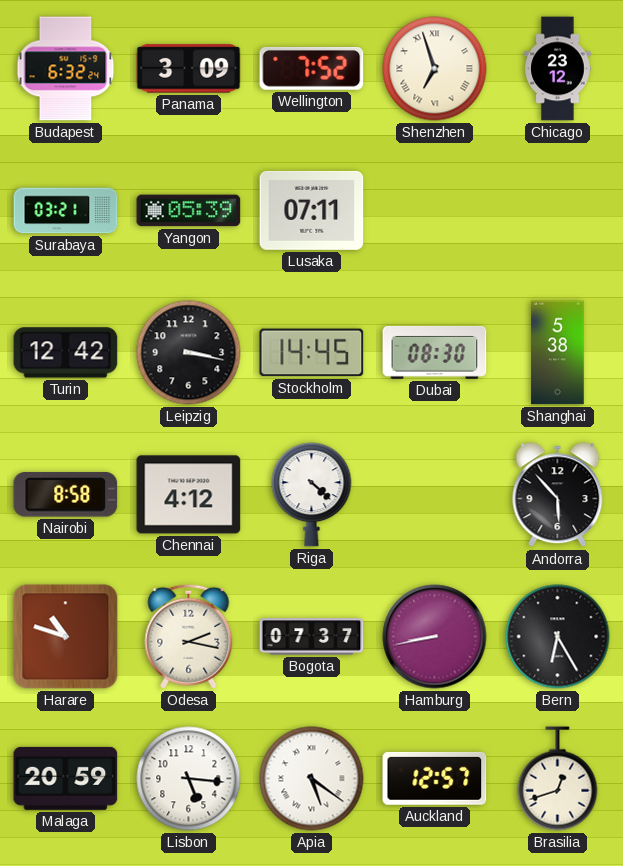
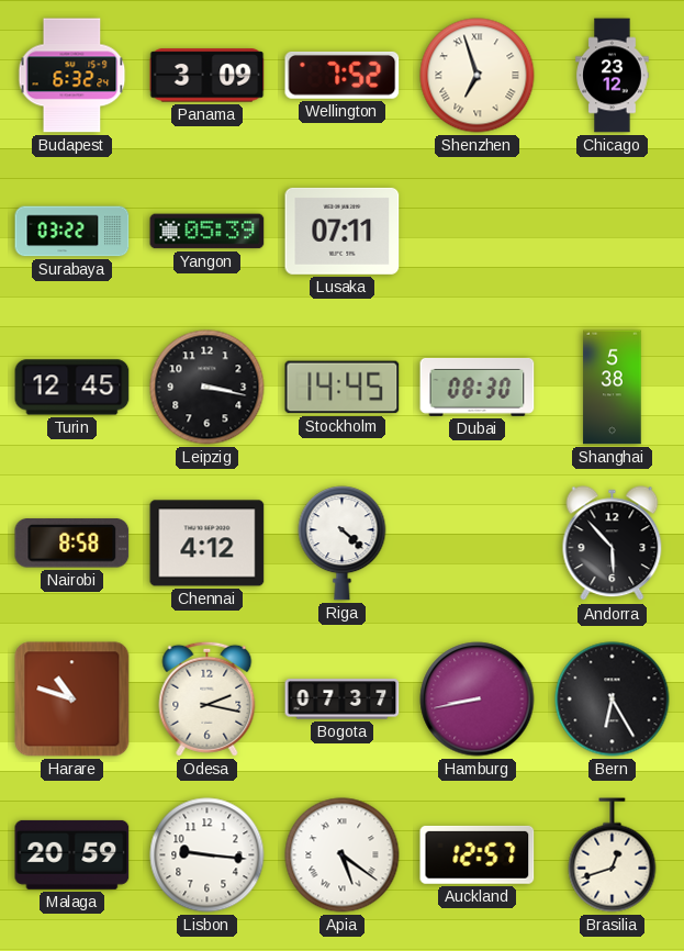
Surabaya: 03:21 -> 03:22
Turin: 12:42 -> 12:45
Lisbon: 5:16 -> 9:16
